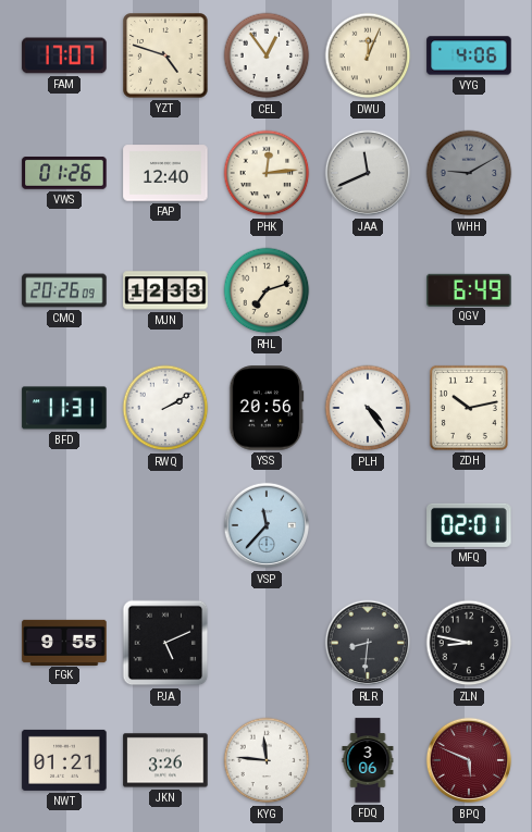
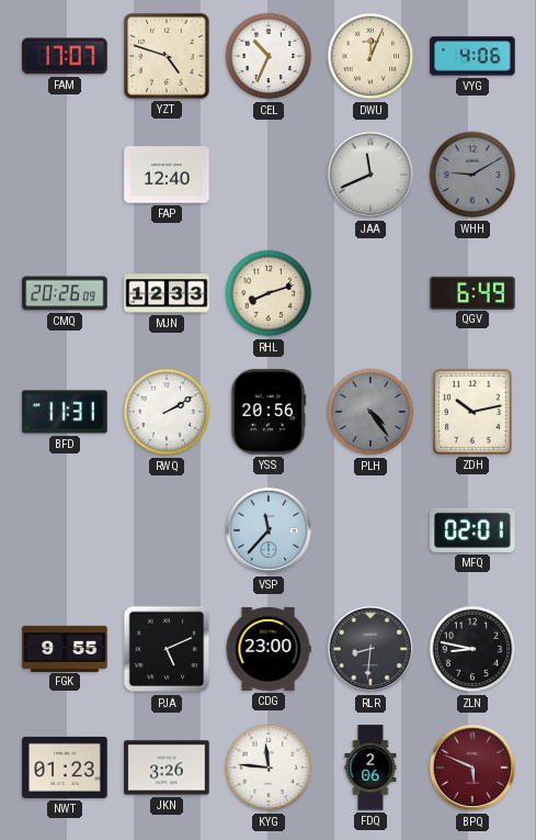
CEL: 12:54 -> 10:34
VWS: 01:26 -> none
PHK: 12:14 -> none
RHL: 7:12 -> 8:12
PLH dial: white -> grey
CDG: none -> 23:00
NWT: 01:21 -> 01:23
FDQ: 3:06 -> 2:06
